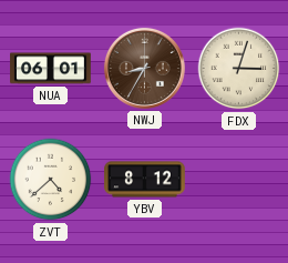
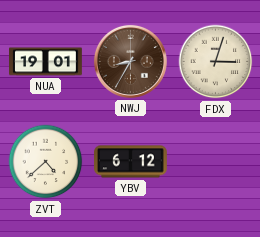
NUA: 06:01 -> 19:01
YBV: 8:12 -> 6:12
